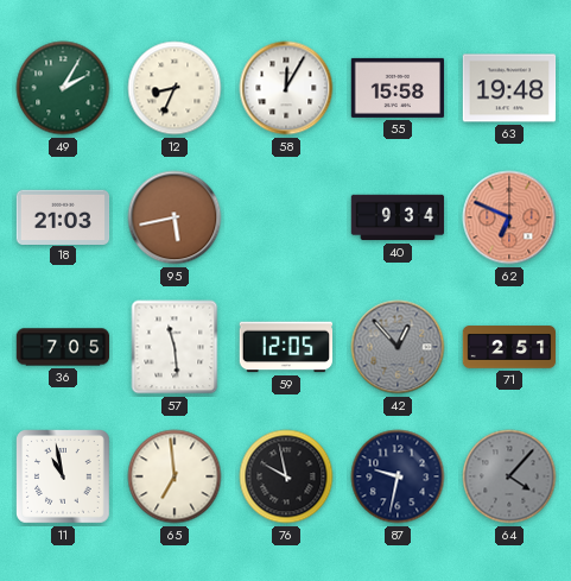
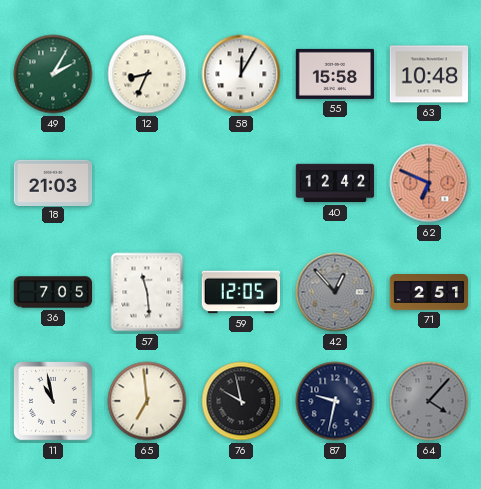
63: 19:48 -> 10:48
95: 5:43 -> none
40: 9:34 -> 12:42
